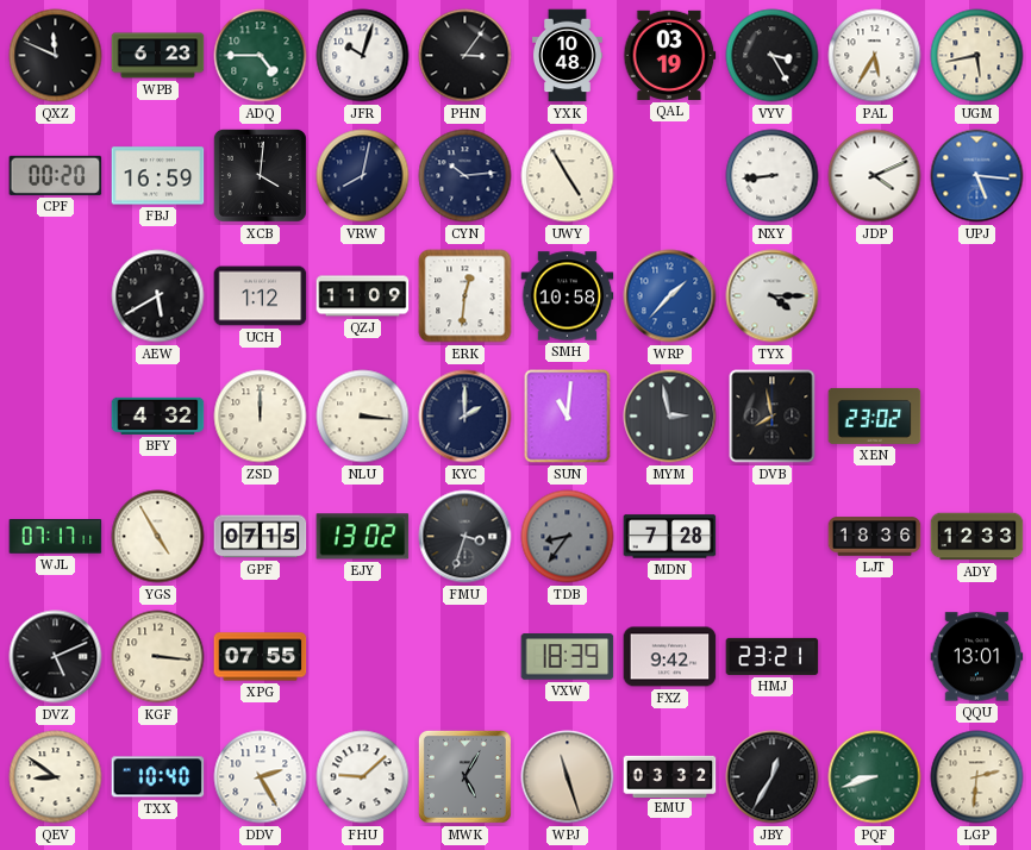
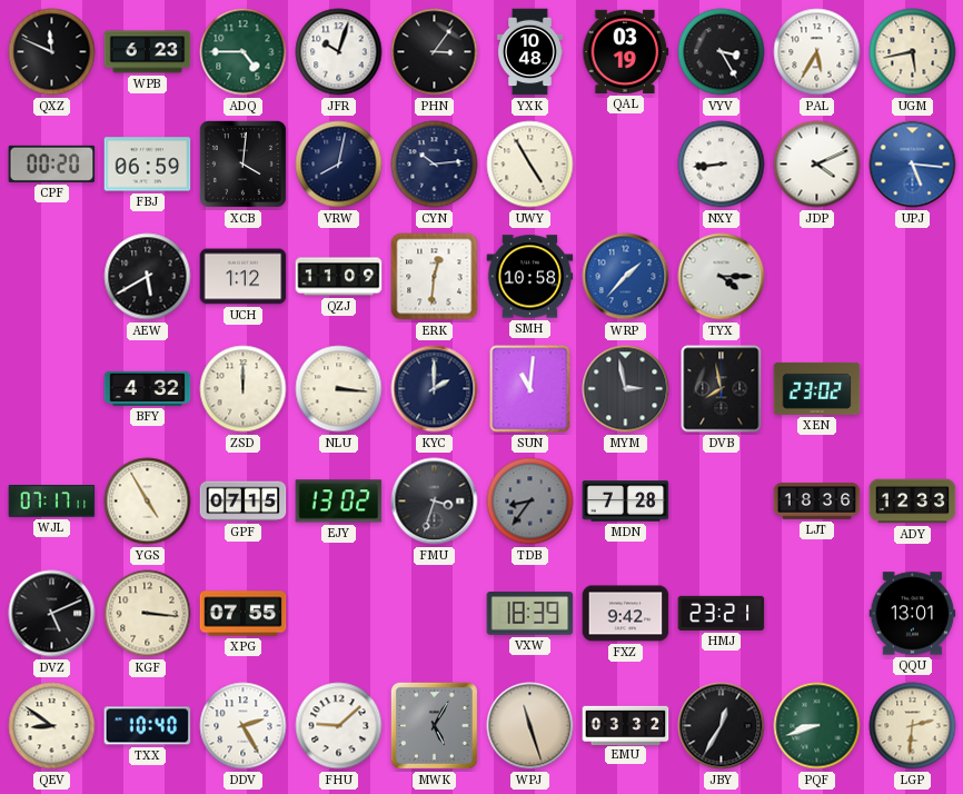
FBJ: 16:59 -> 06:59
